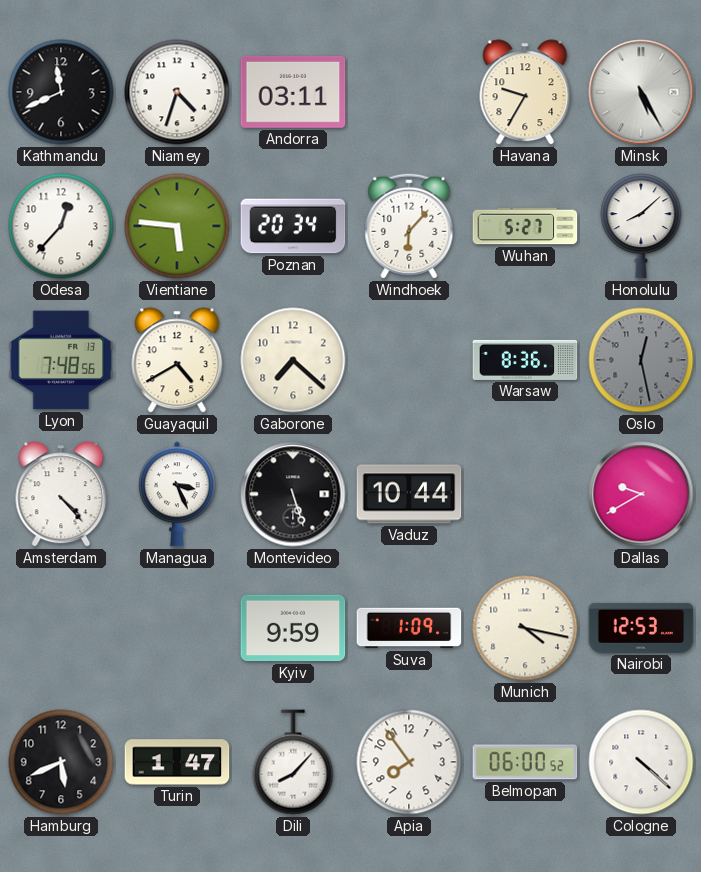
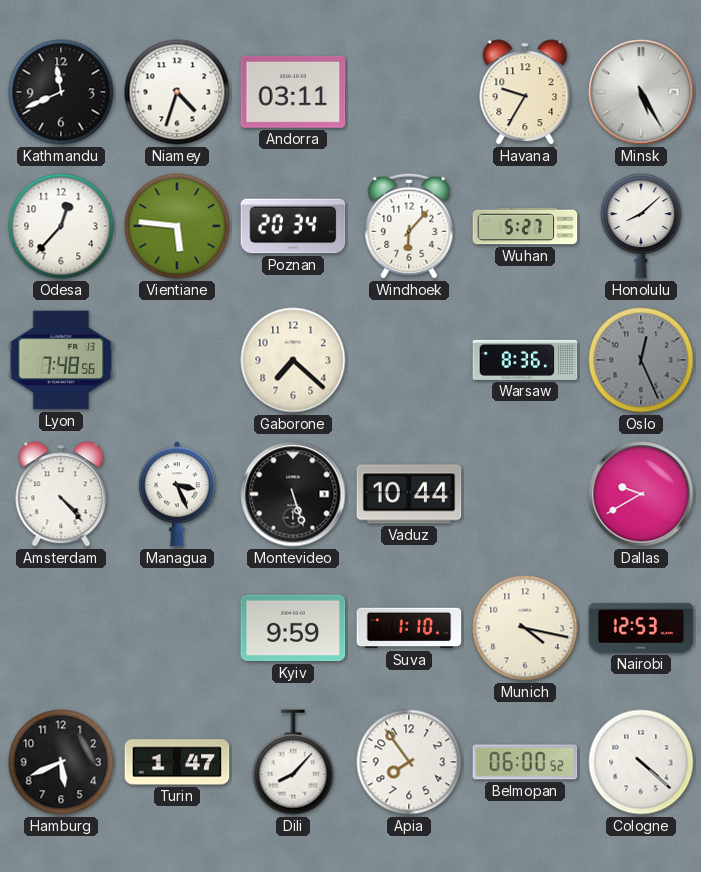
Guayaquil: 4:40 -> none
Oslo: 12:28 -> 12:26
Suva: 1:09 -> 1:10
